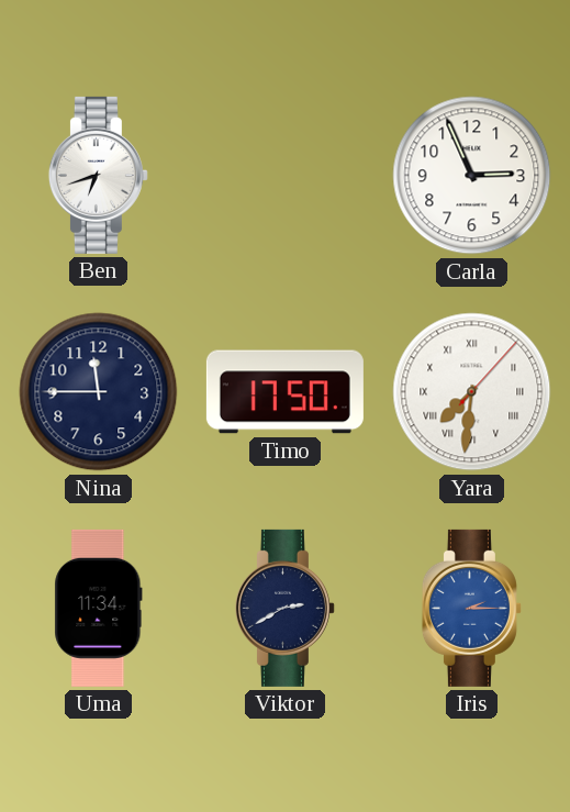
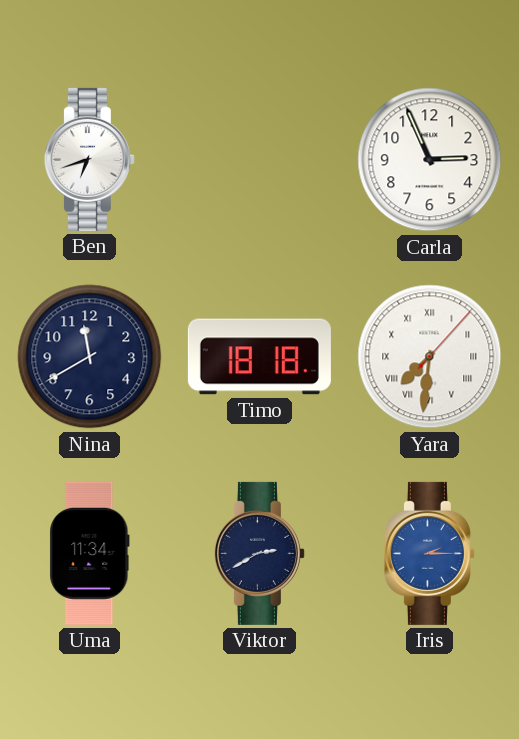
Nina: 11:45 -> 11:40
Timo: 17:50 -> 18:18
